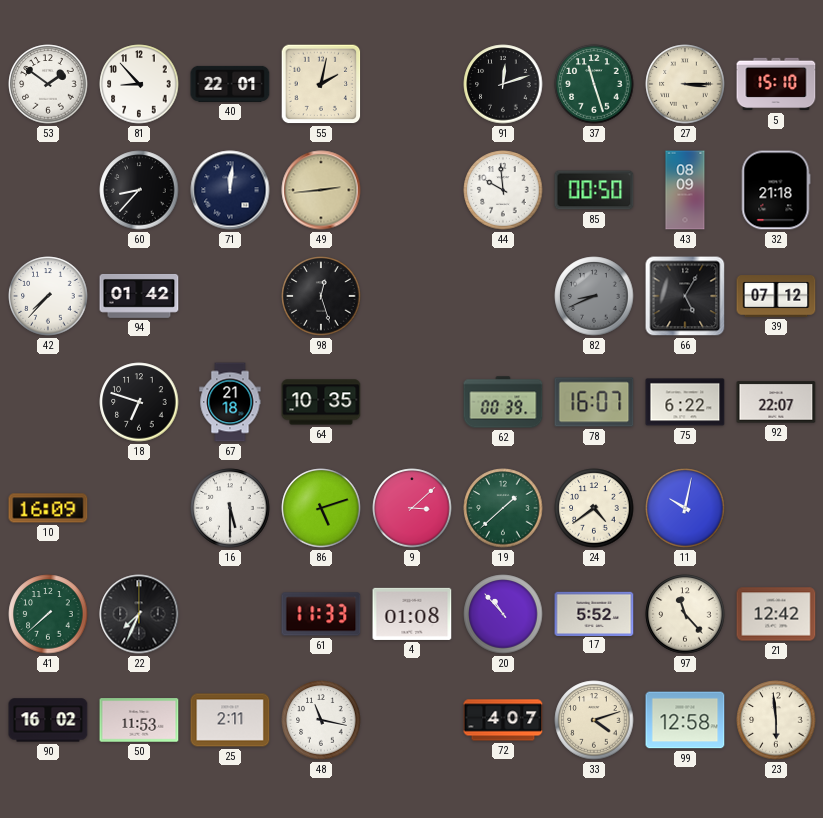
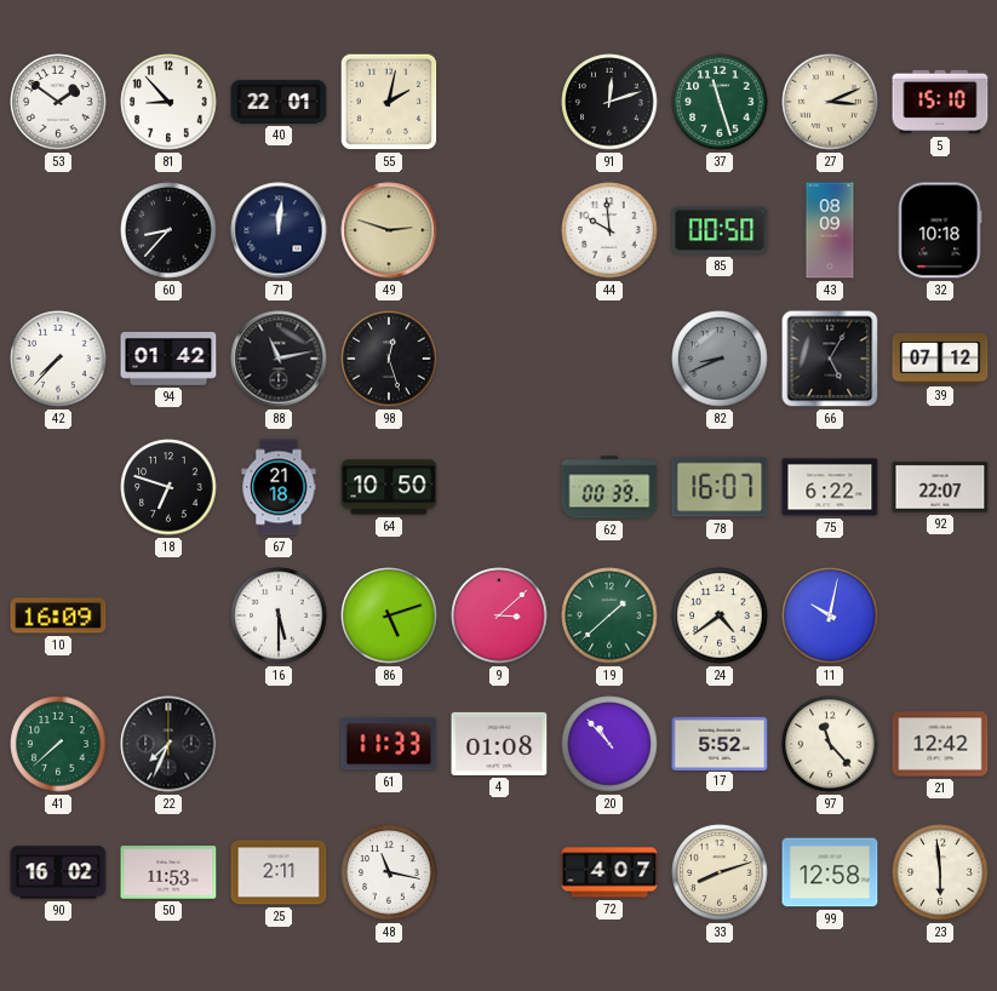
27: 3:15 -> 3:11
49: 2:44 -> 2:48
32: 21:18 -> 10:18
88: none -> 11:13
64: 10:35 -> 10:50
33: 4:12 -> 8:12
